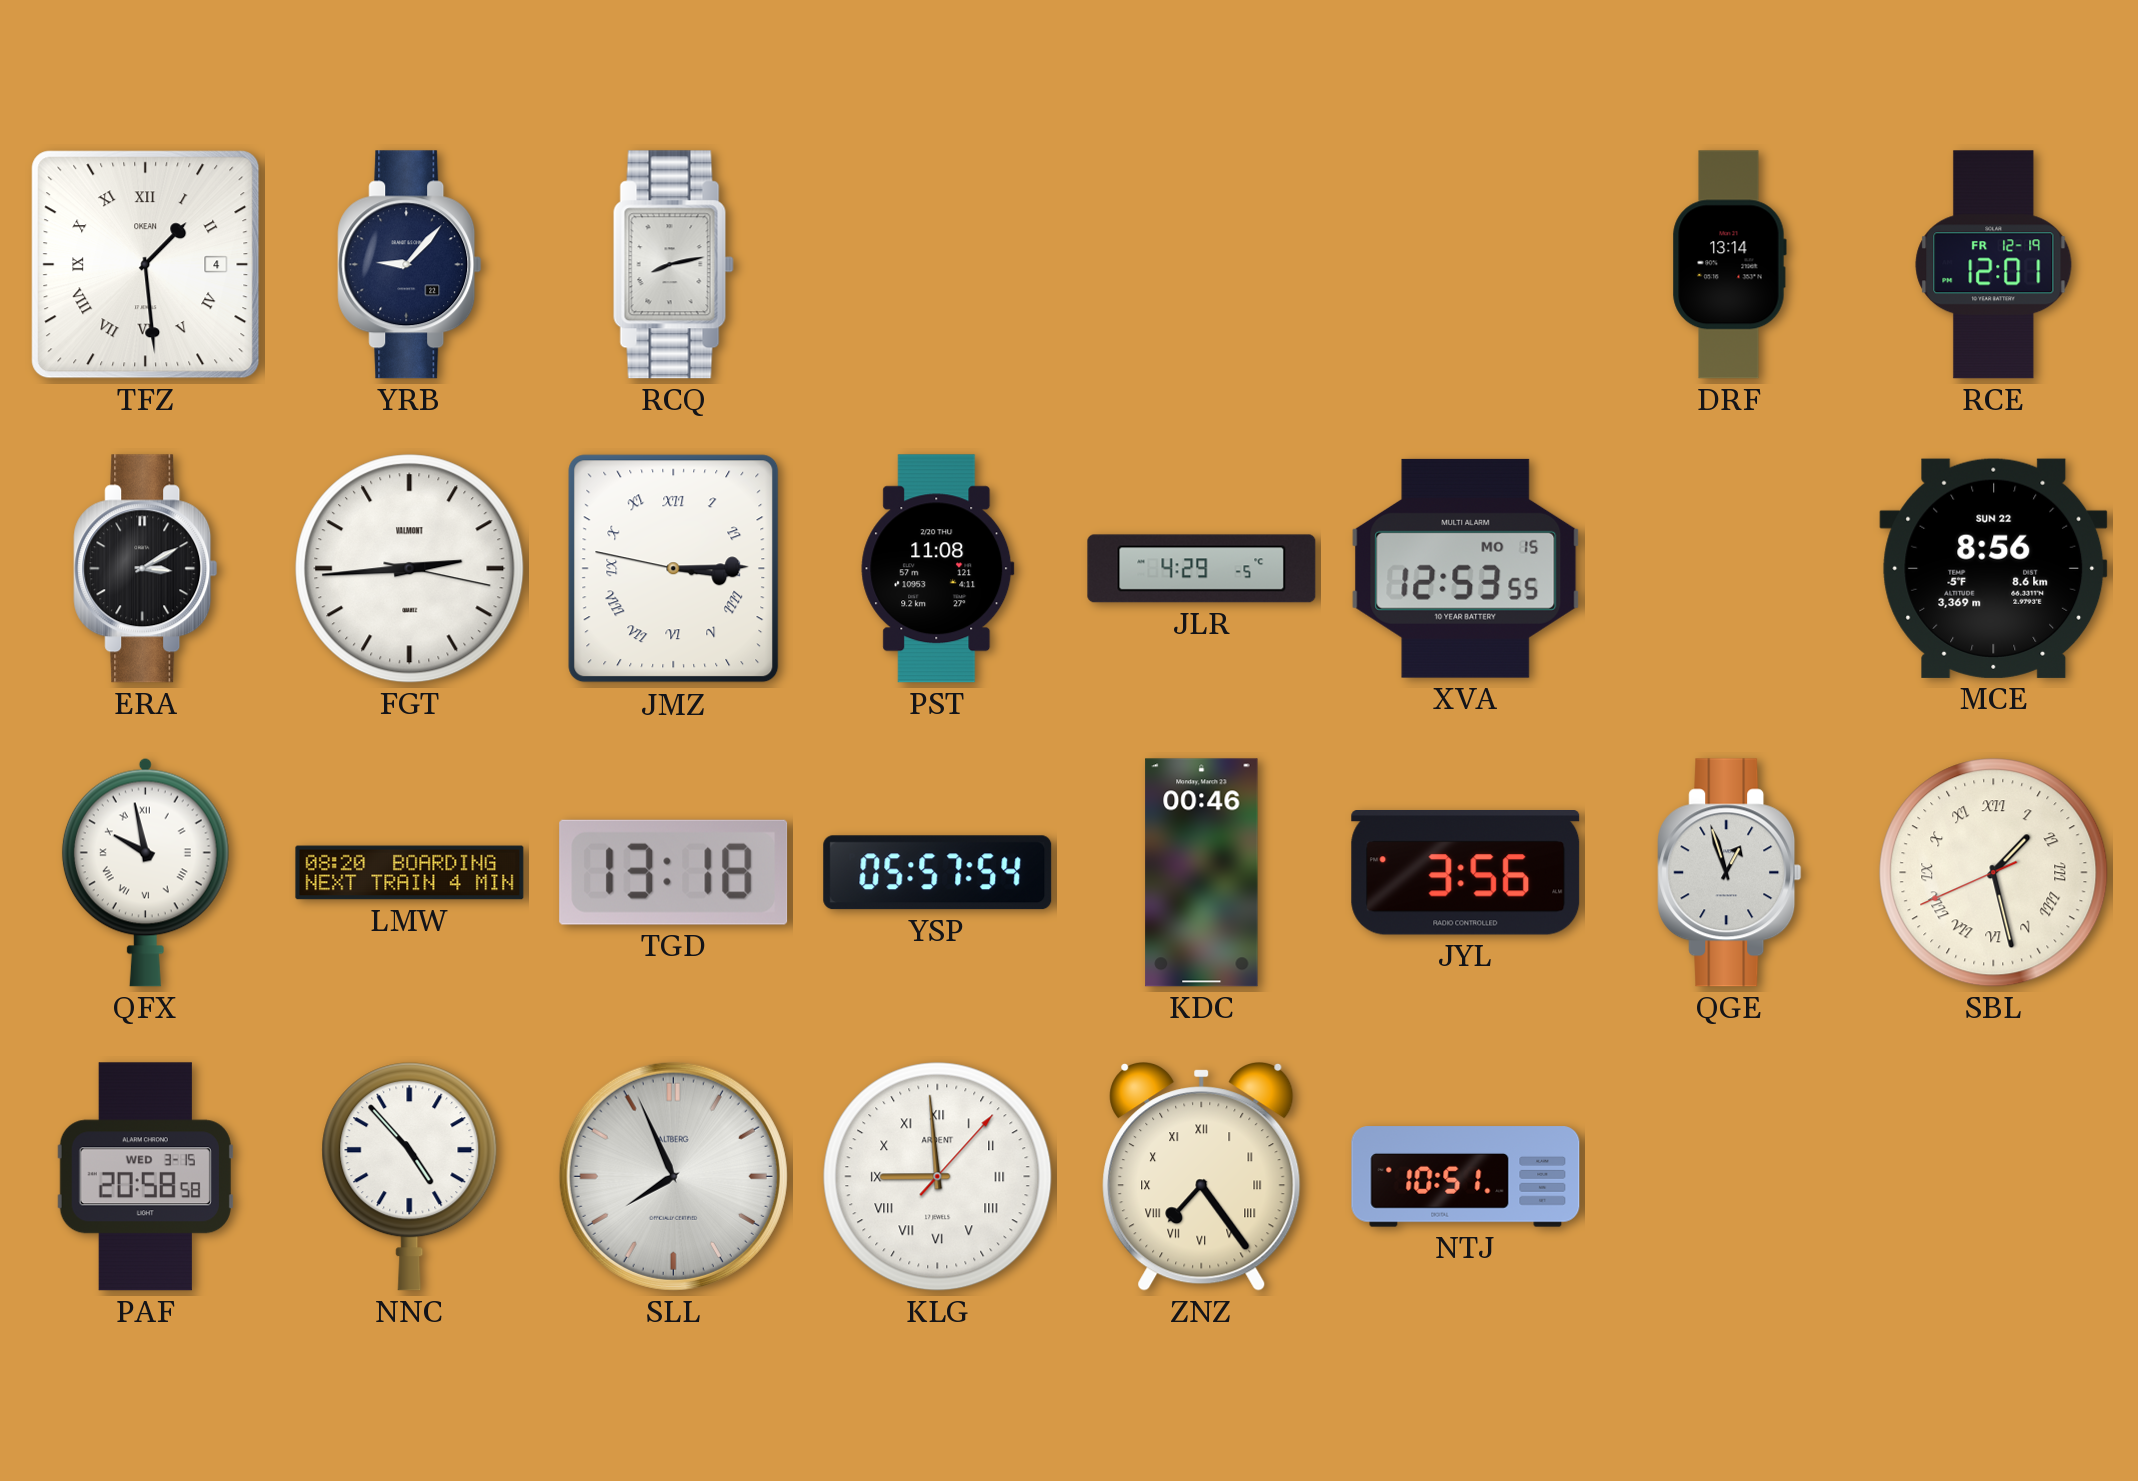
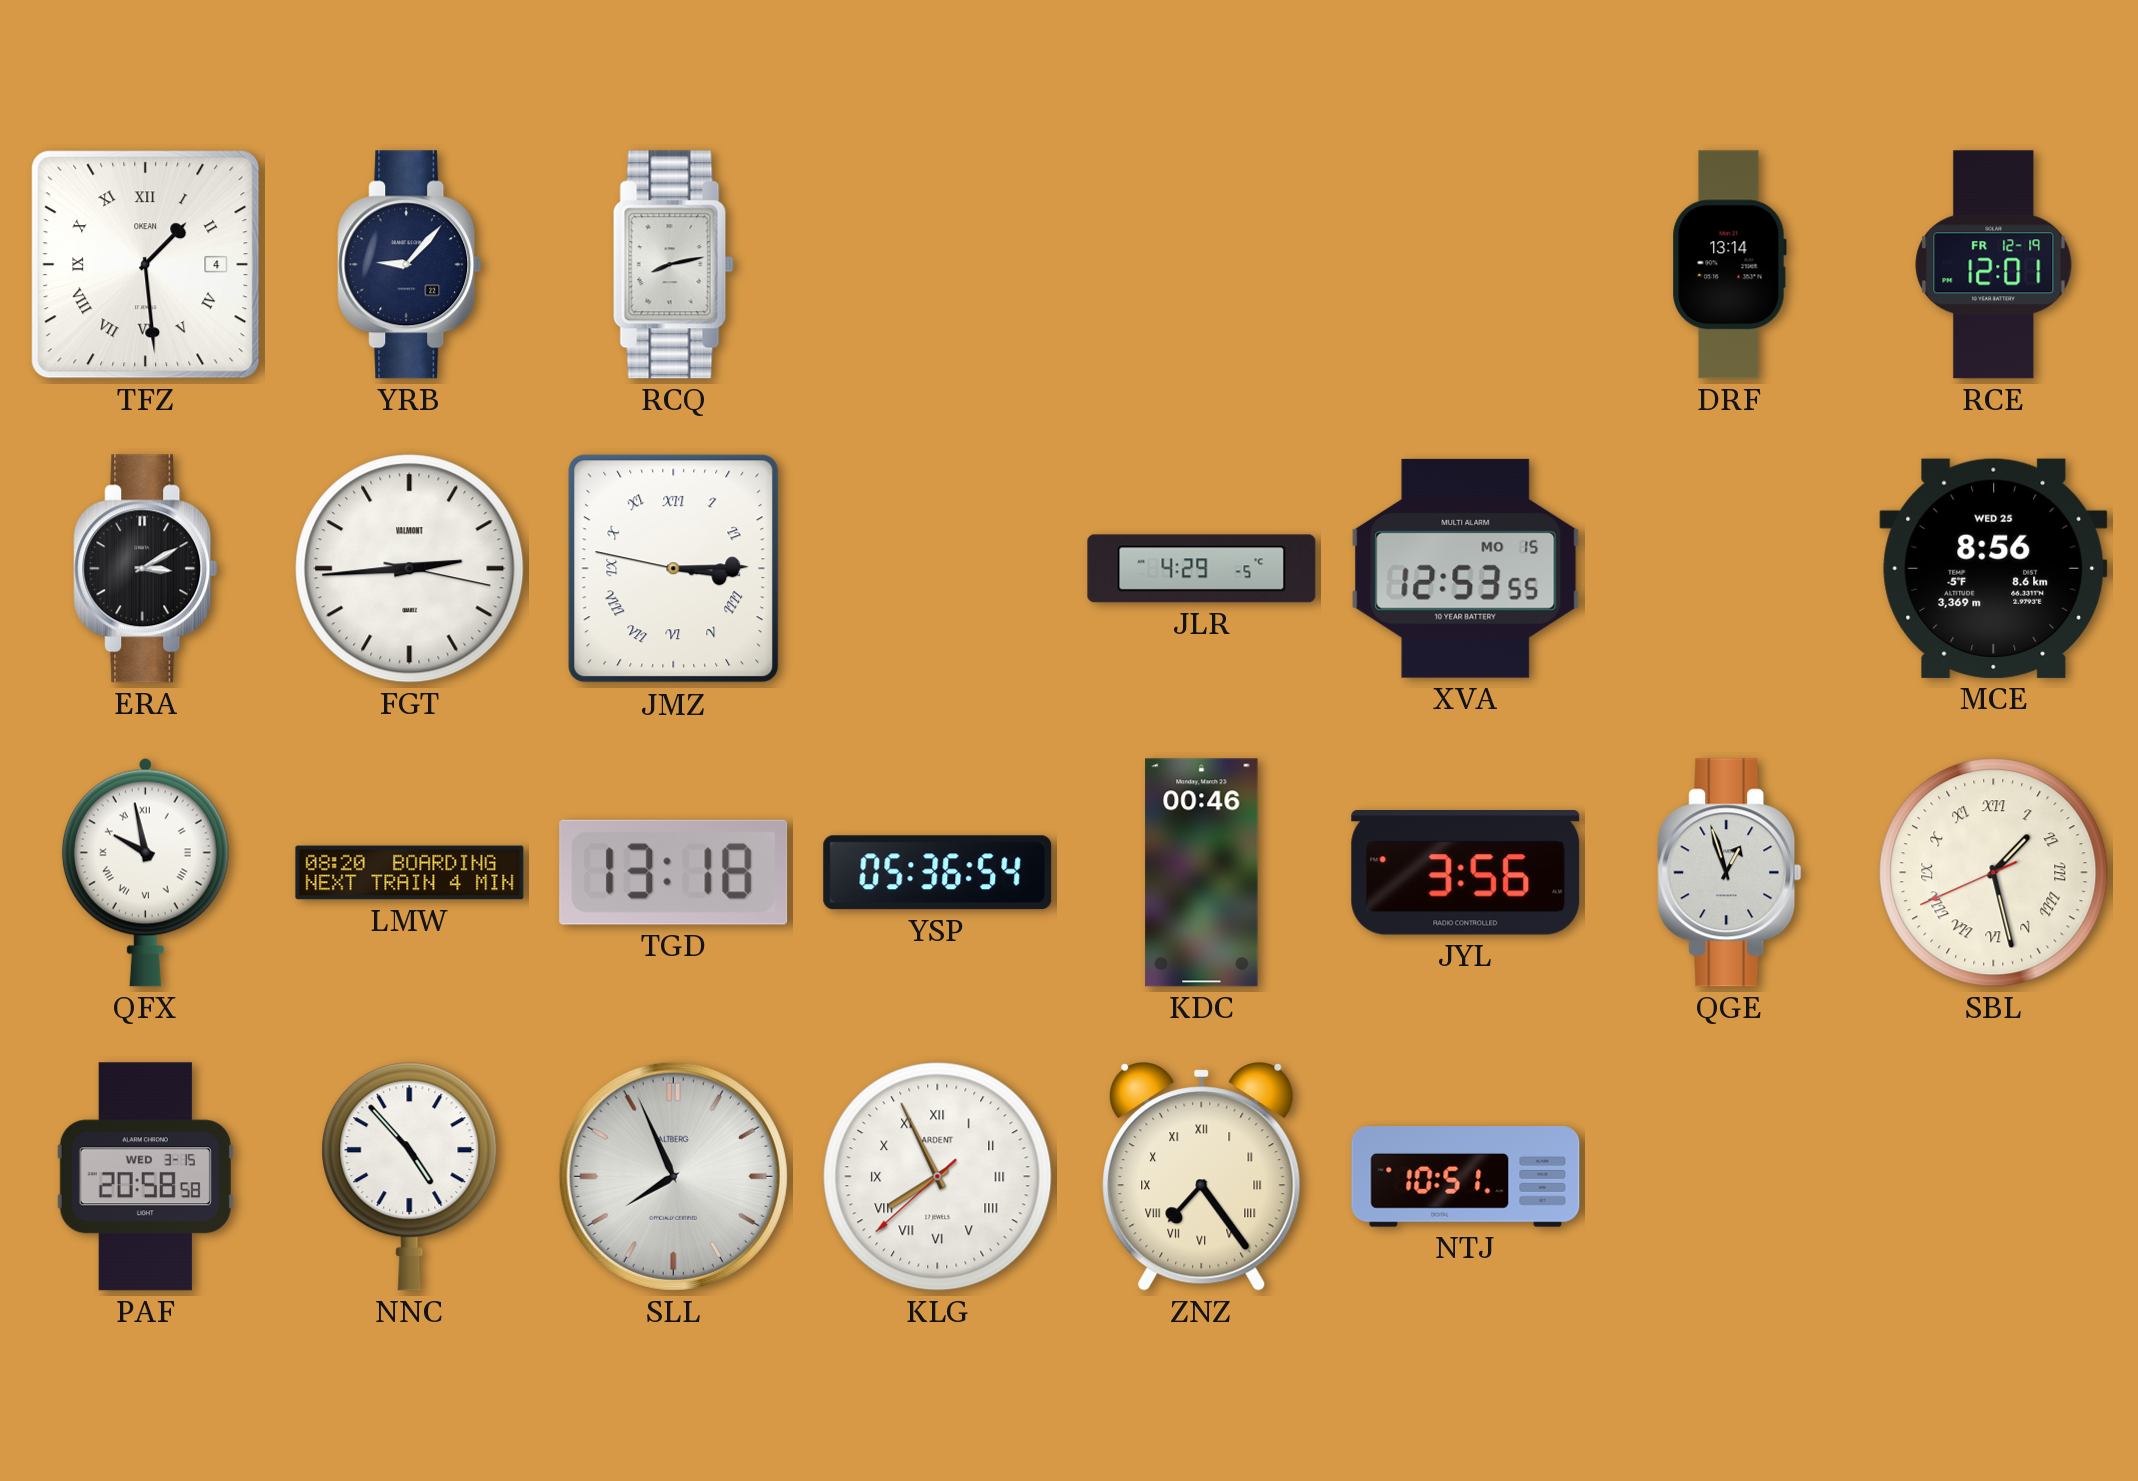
PST: 11:08 -> none
MCE date: SUN 22 -> WED 25
YSP: 05:57 -> 05:36
KLG: 8:59 -> 7:55
